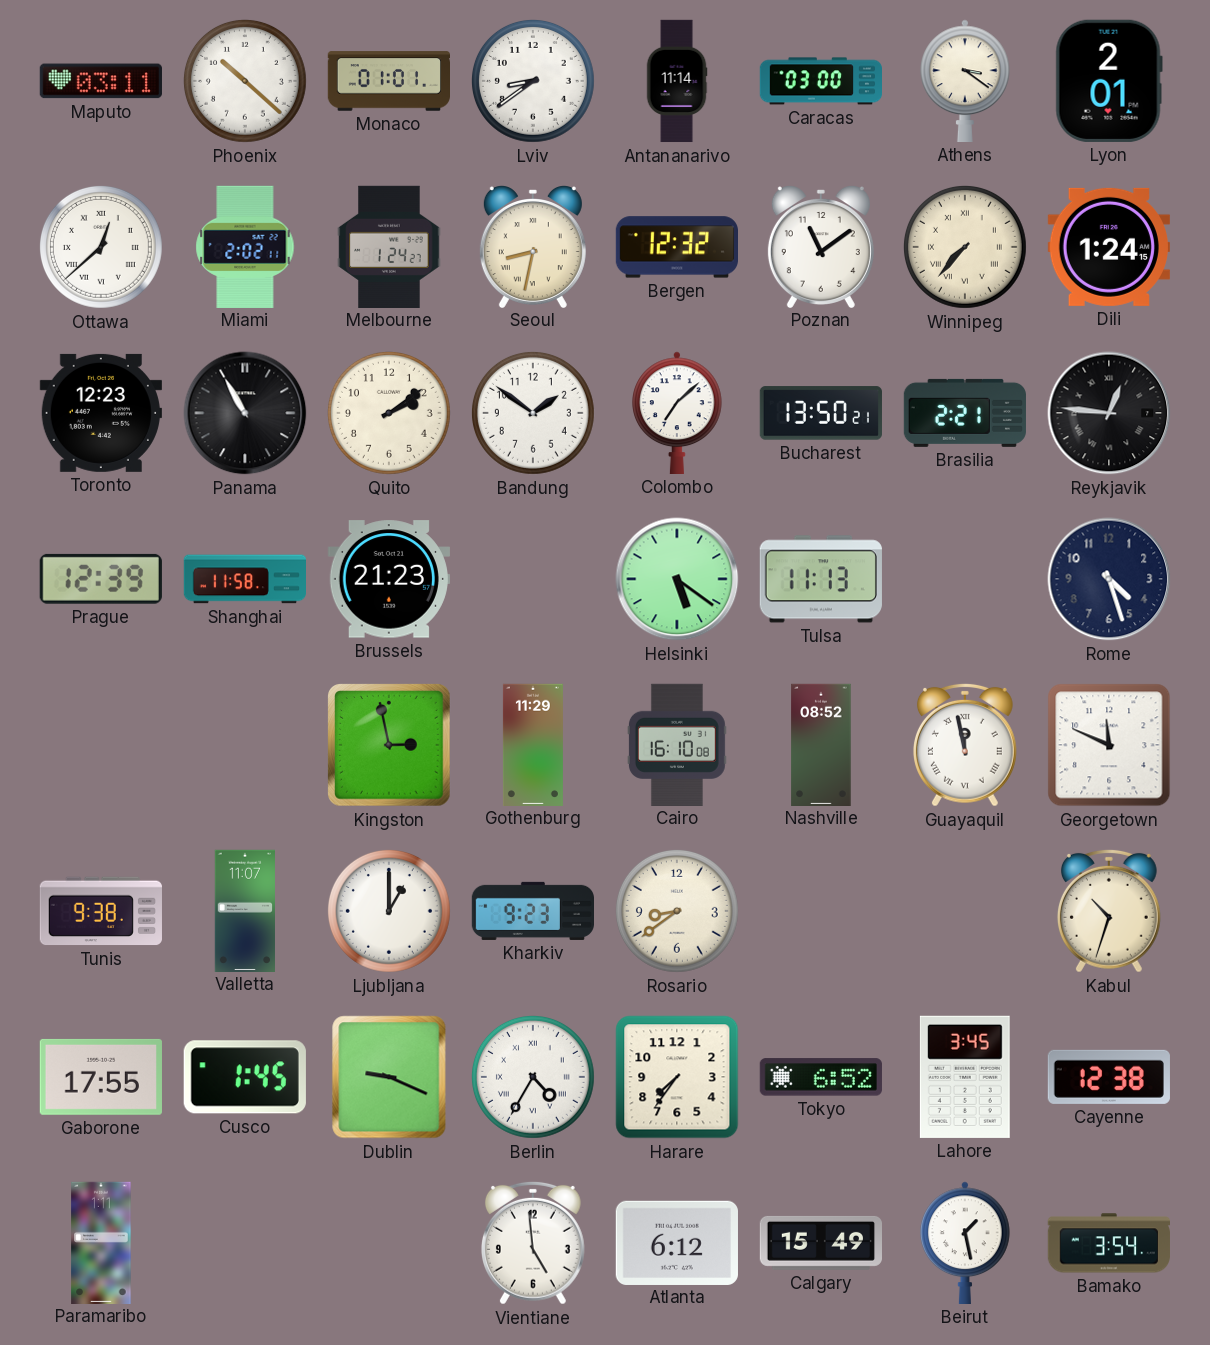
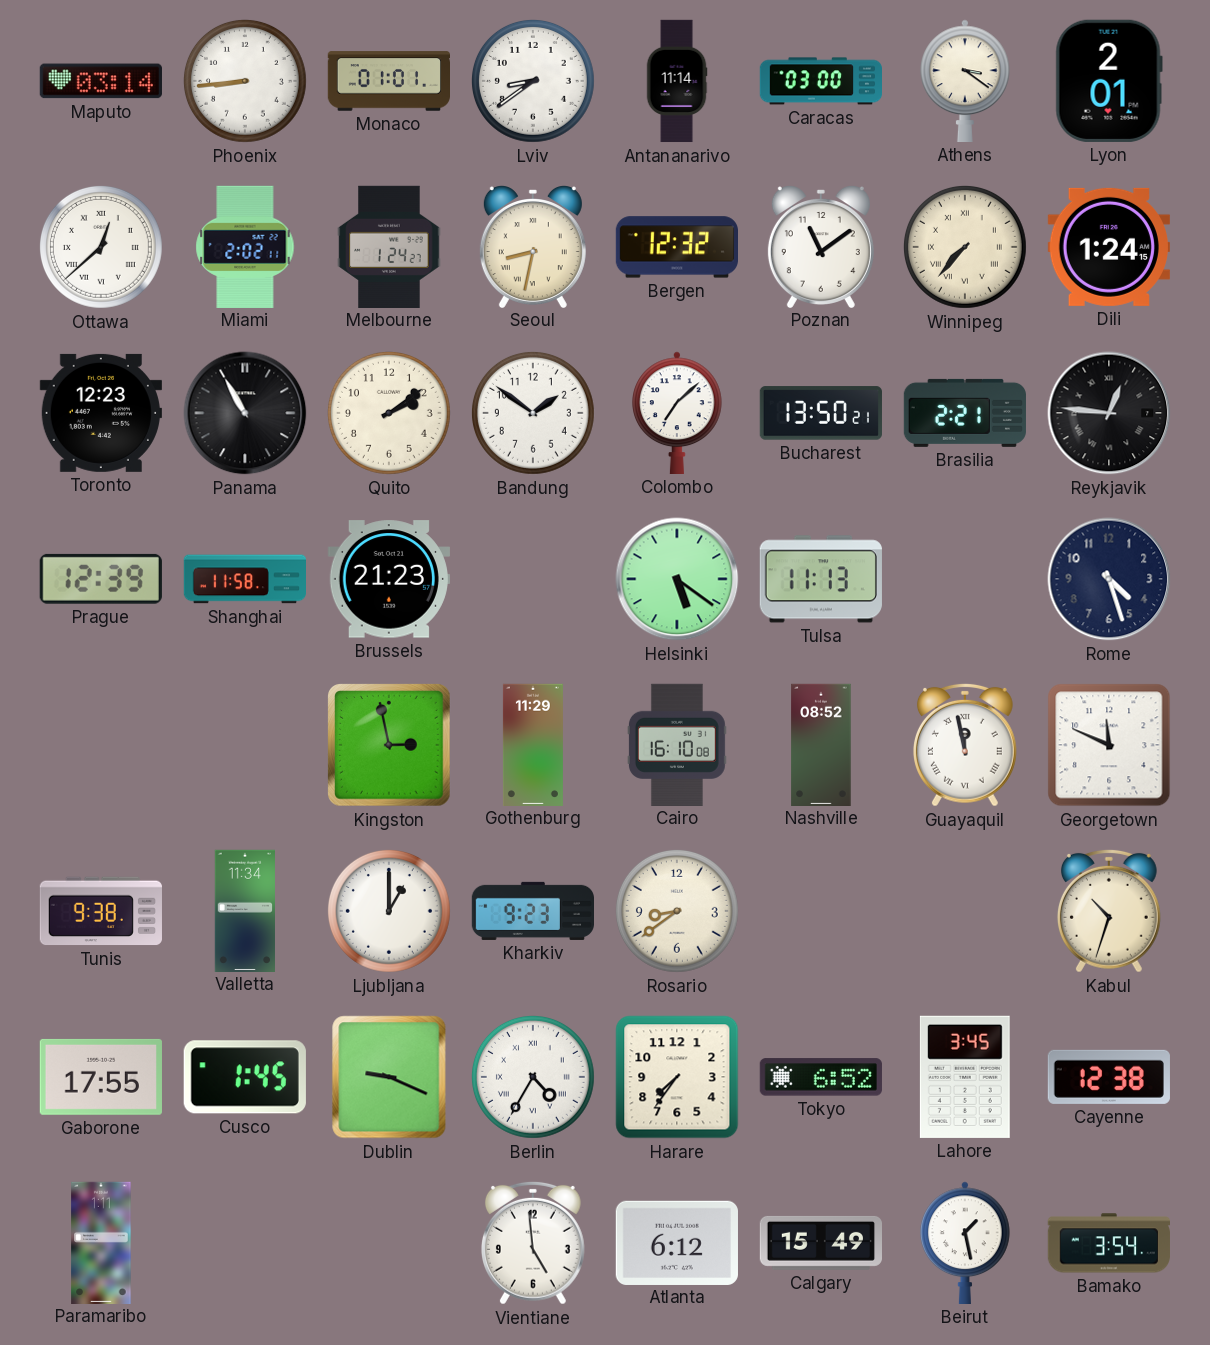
Maputo: 03:11 -> 03:14
Phoenix: 10:22 -> 8:44
Valletta: 11:07 -> 11:34
